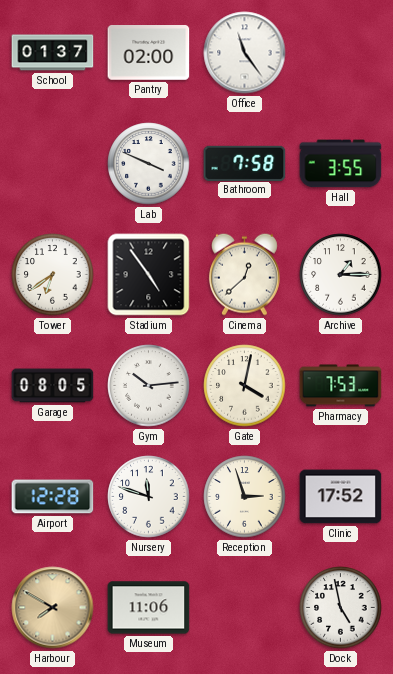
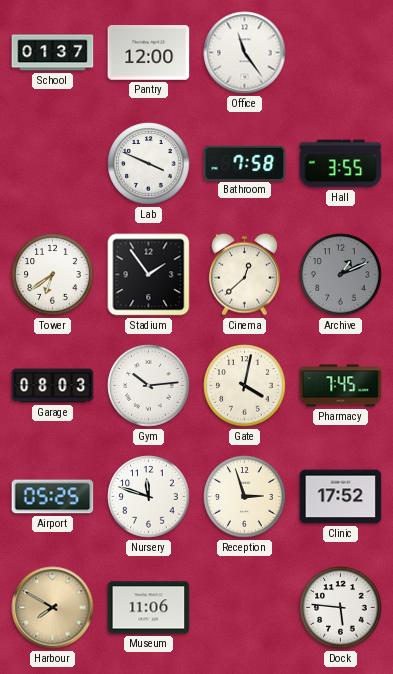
Pantry: 02:00 -> 12:00
Stadium: 4:54 -> 1:54
Archive: 1:15 -> 1:11
Archive dial: white -> grey
Garage: 08:05 -> 08:03
Pharmacy: 7:53 -> 7:45
Airport: 12:28 -> 05:25
Dock: 4:58 -> 5:46
